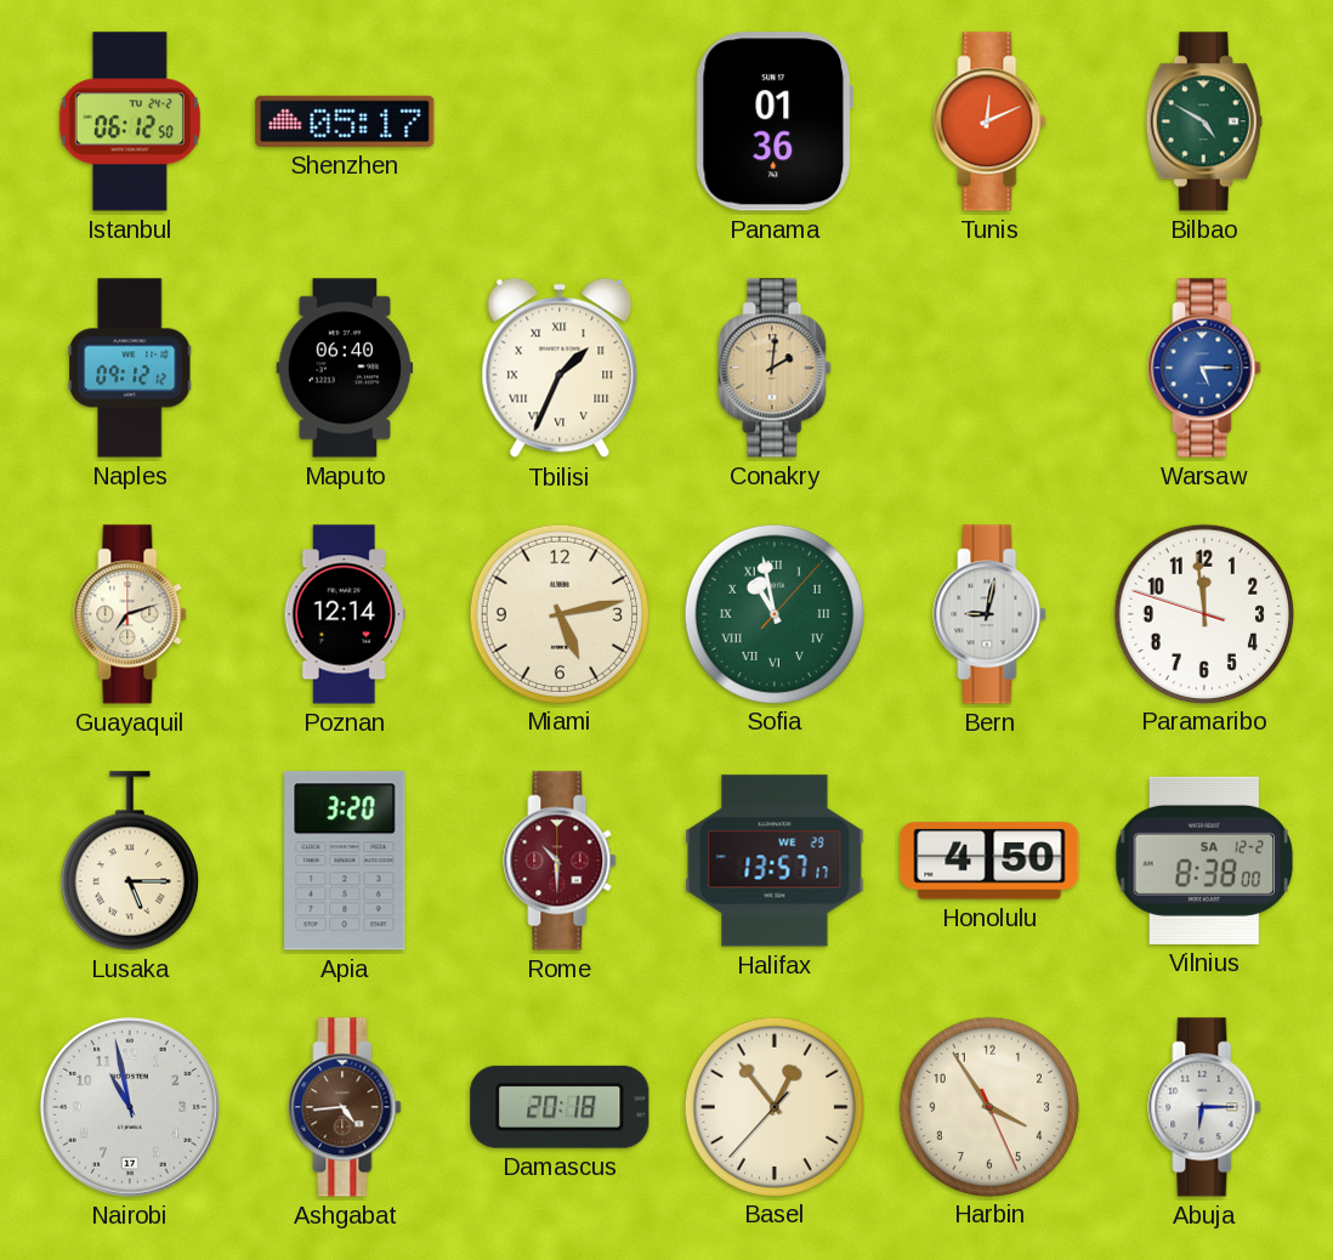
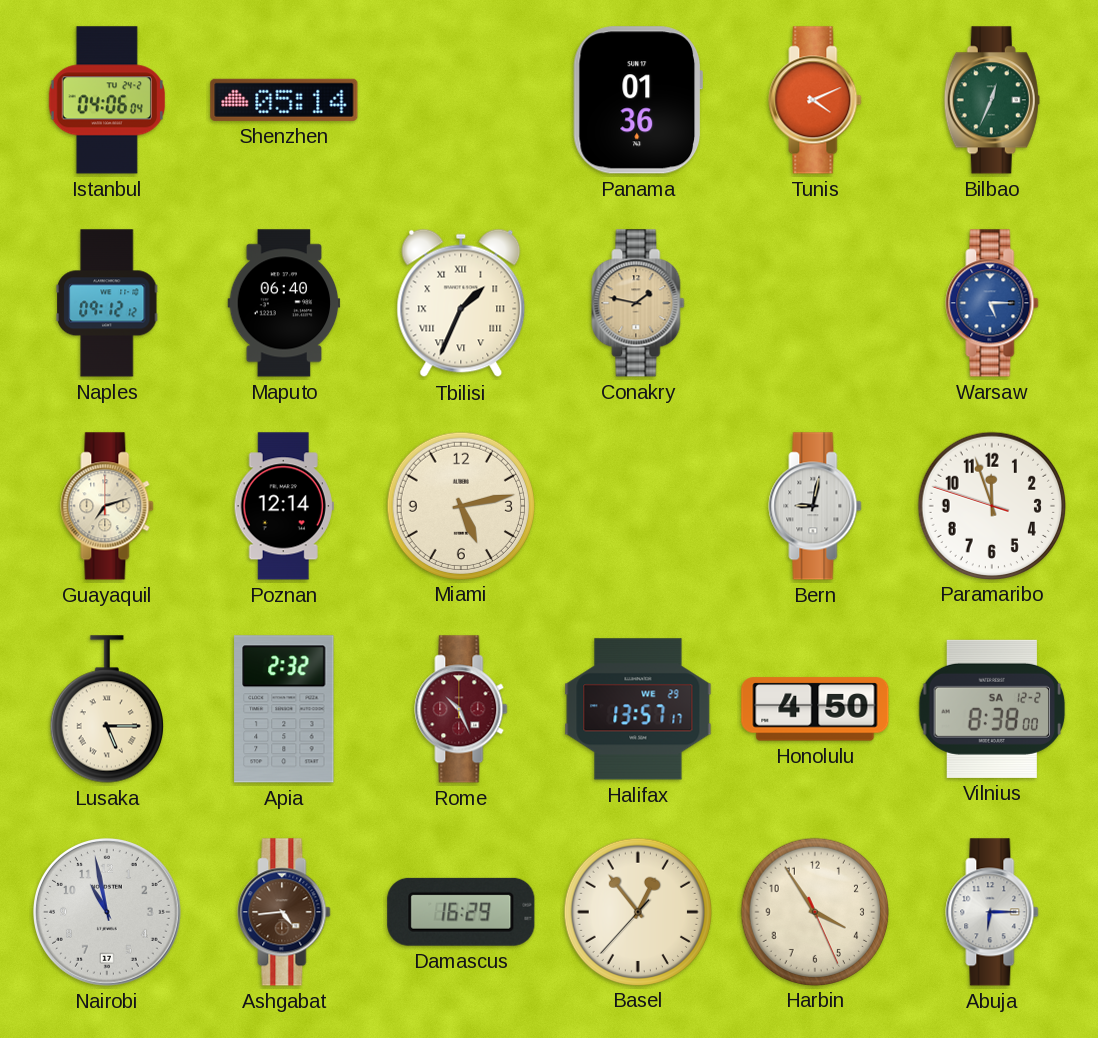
Istanbul: 06:12 -> 04:06
Shenzhen: 05:17 -> 05:14
Tunis: 12:11 -> 4:11
Bilbao: 4:50 -> 12:34
Conakry: 2:01 -> 1:47
Sofia: 10:58 -> none
Paramaribo: 11:58 -> 11:56
Apia: 3:20 -> 2:32
Rome: 10:30 -> 10:26
Damascus: 20:18 -> 16:29
